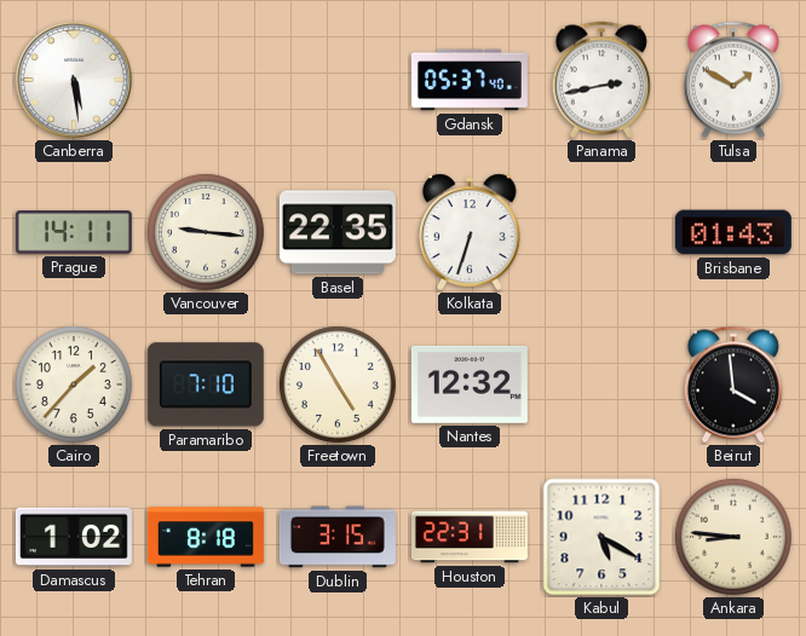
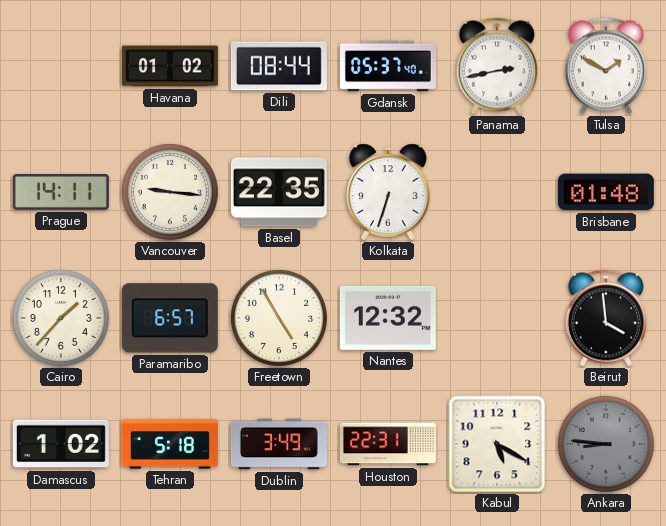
Canberra: 5:29 -> none
Havana: none -> 01:02
Dili: none -> 08:44
Brisbane: 01:43 -> 01:48
Paramaribo: 7:10 -> 6:57
Tehran: 8:18 -> 5:18
Dublin: 3:15 -> 3:49
Ankara dial: cream -> grey
